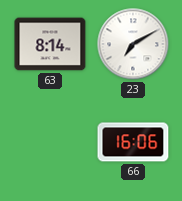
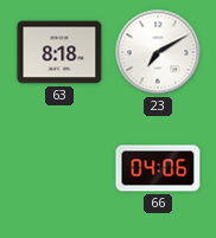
63: 8:14 -> 8:18
66: 16:06 -> 04:06
